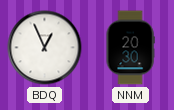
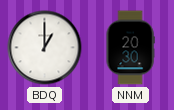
BDQ: 12:56 -> 1:00
